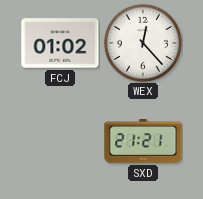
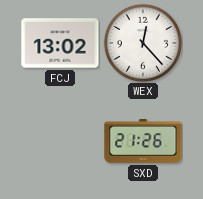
FCJ: 01:02 -> 13:02
SXD: 21:21 -> 21:26
